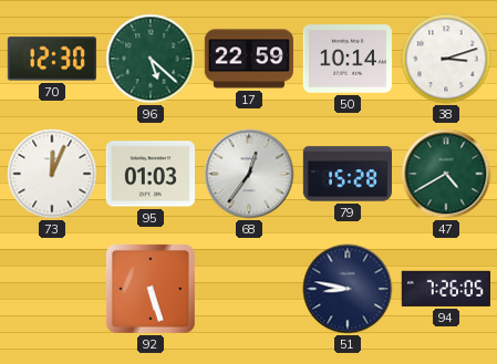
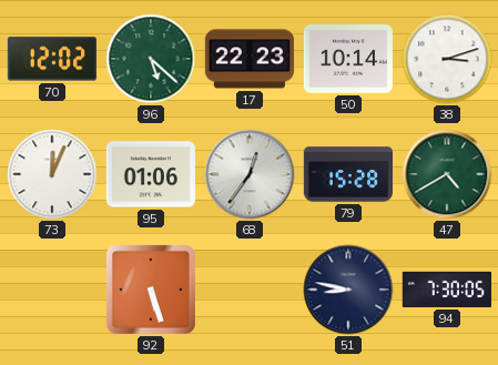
70: 12:30 -> 12:02
17: 22:59 -> 22:23
95: 01:03 -> 01:06
94: 7:26 -> 7:30
